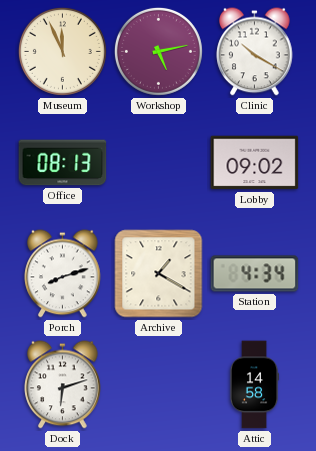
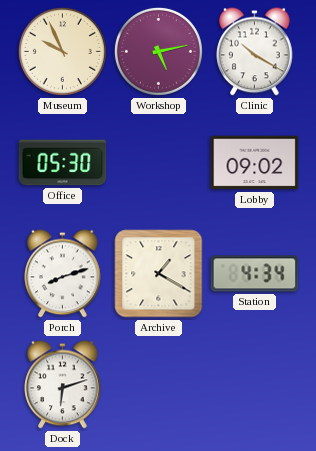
Museum: 11:56 -> 9:56
Office: 08:13 -> 05:30
Attic: 14:58 -> none
